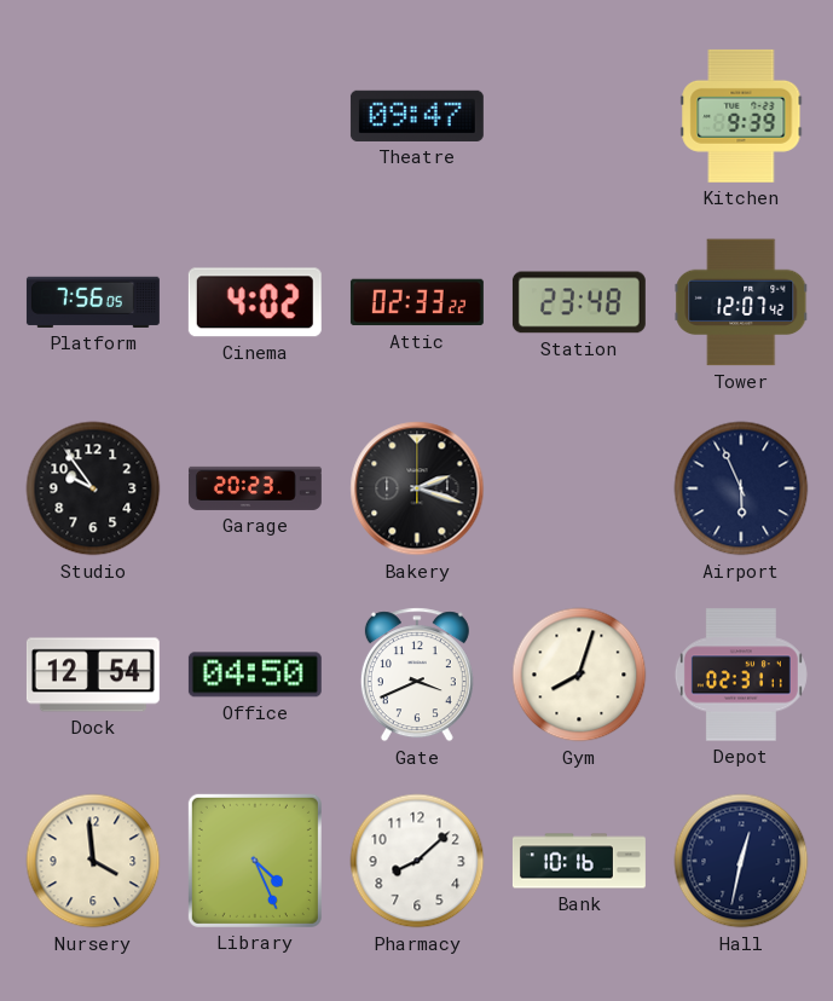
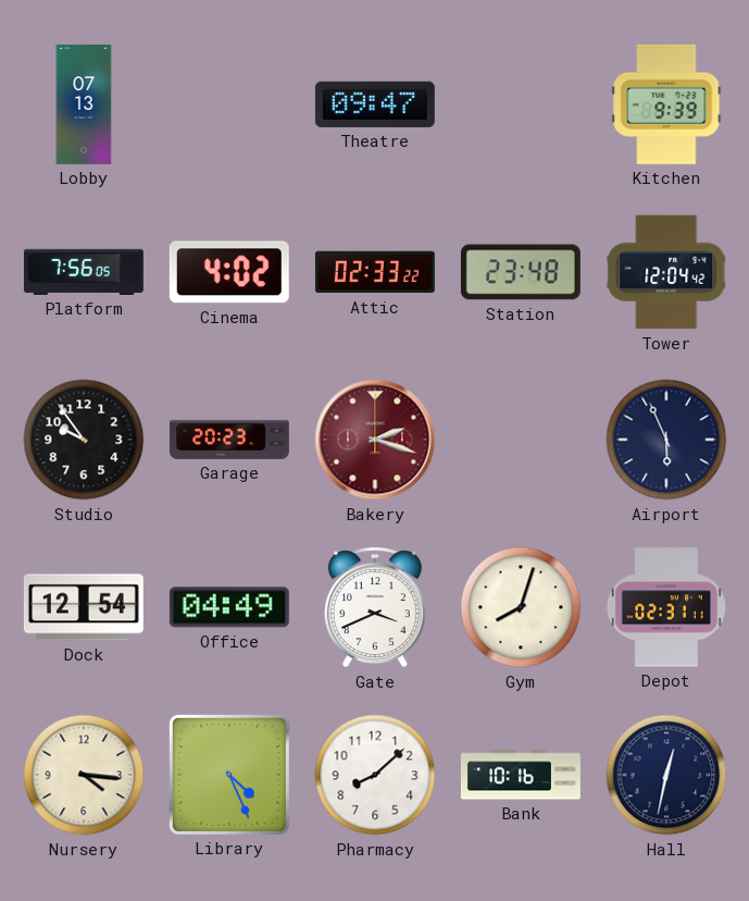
Lobby: none -> 07:13
Tower: 12:07 -> 12:04
Bakery dial: black -> burgundy
Office: 04:50 -> 04:49
Nursery: 3:59 -> 4:16
